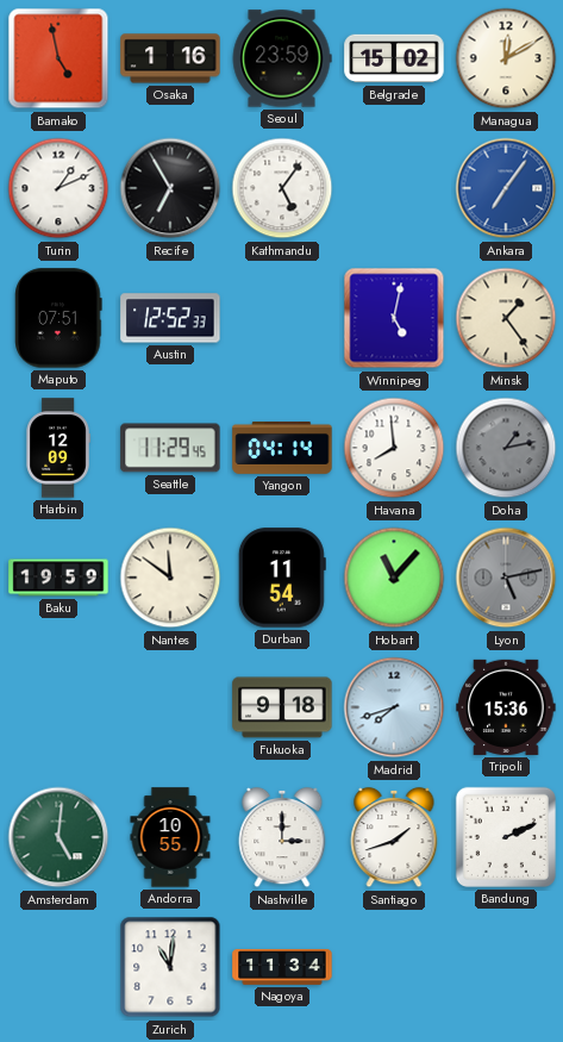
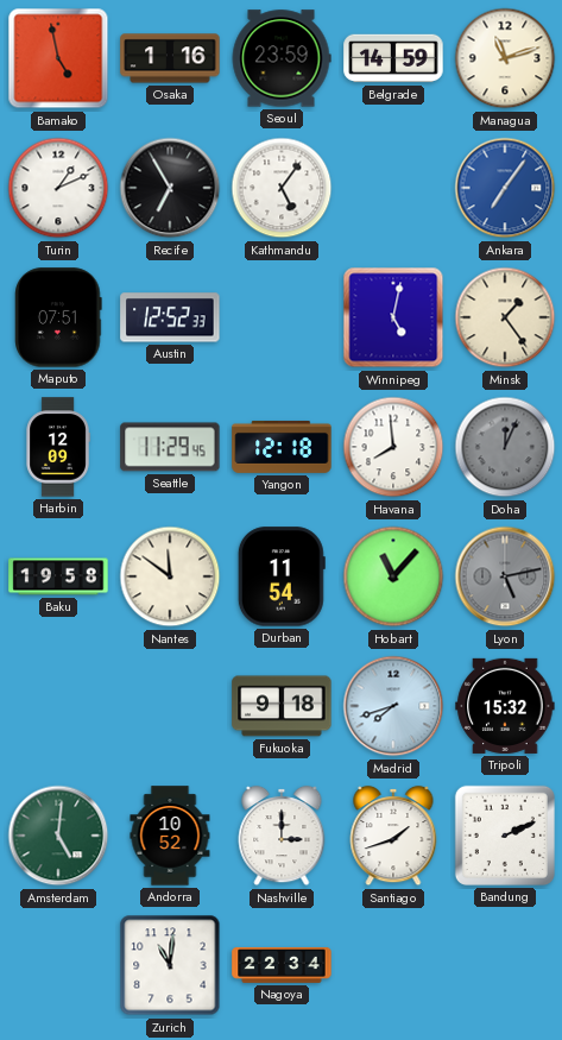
Belgrade: 15:02 -> 14:59
Managua: 12:10 -> 11:12
Yangon: 04:14 -> 12:18
Doha: 1:13 -> 12:04
Baku: 19:59 -> 19:58
Tripoli: 15:36 -> 15:32
Andorra: 10:55 -> 10:52
Nagoya: 11:34 -> 22:34
